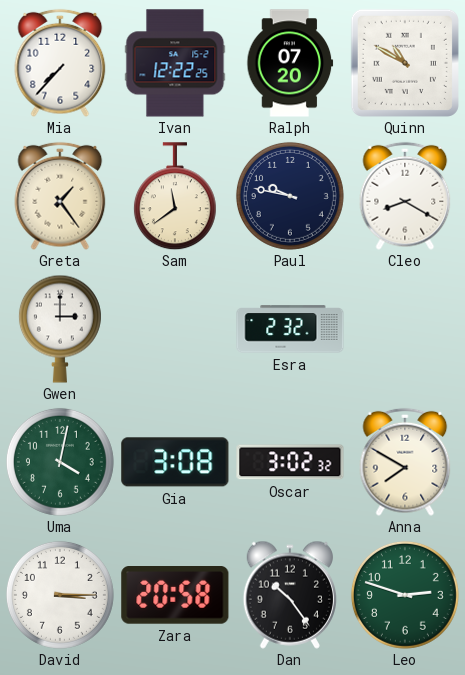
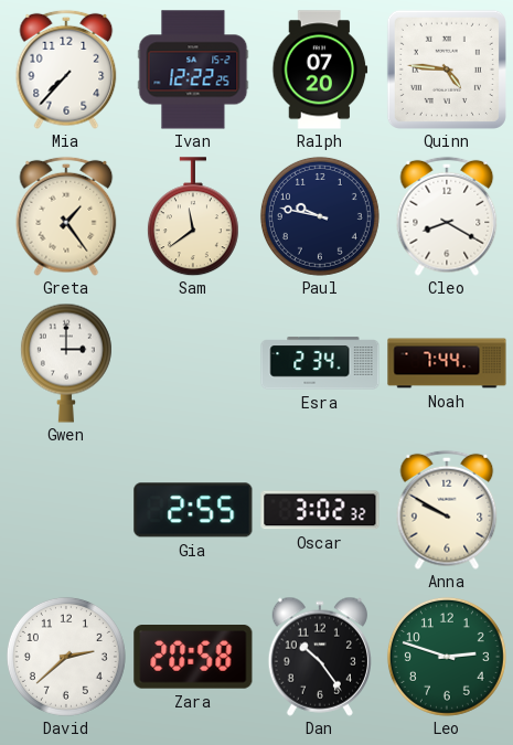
Quinn: 10:50 -> 4:46
Esra: 2:32 -> 2:34
Noah: none -> 7:44
Uma: 4:02 -> none
Gia: 3:08 -> 2:55
Anna: 7:50 -> 9:50
David: 3:15 -> 2:38
